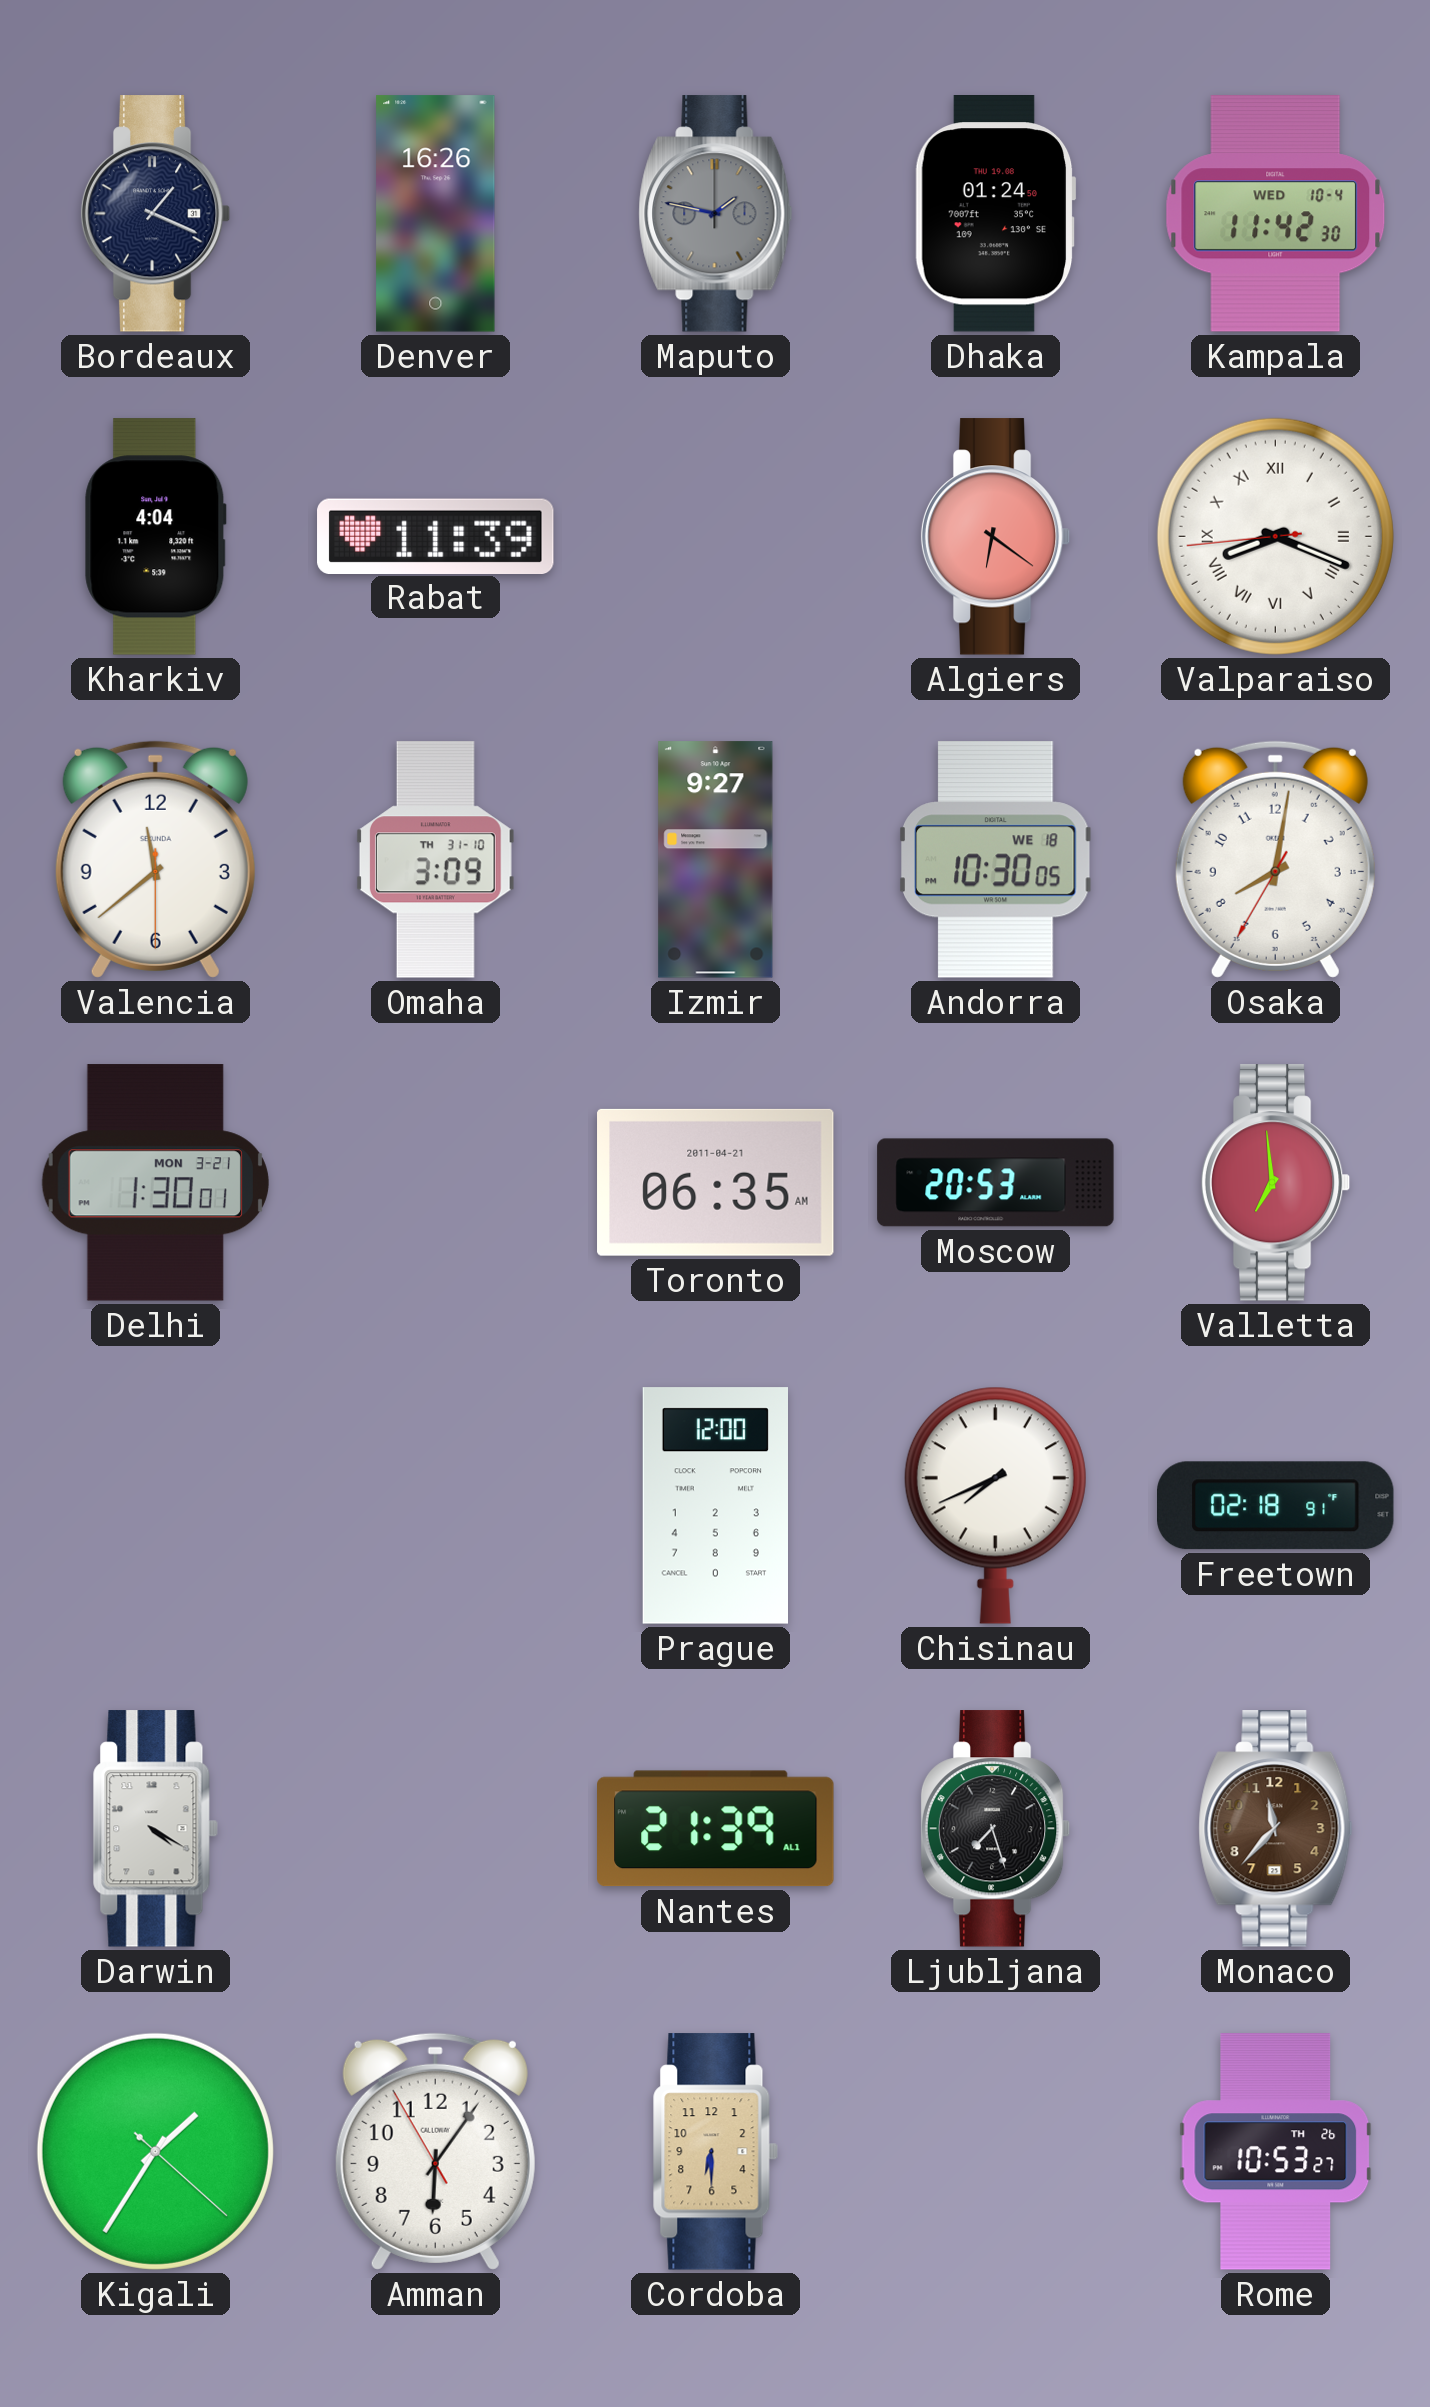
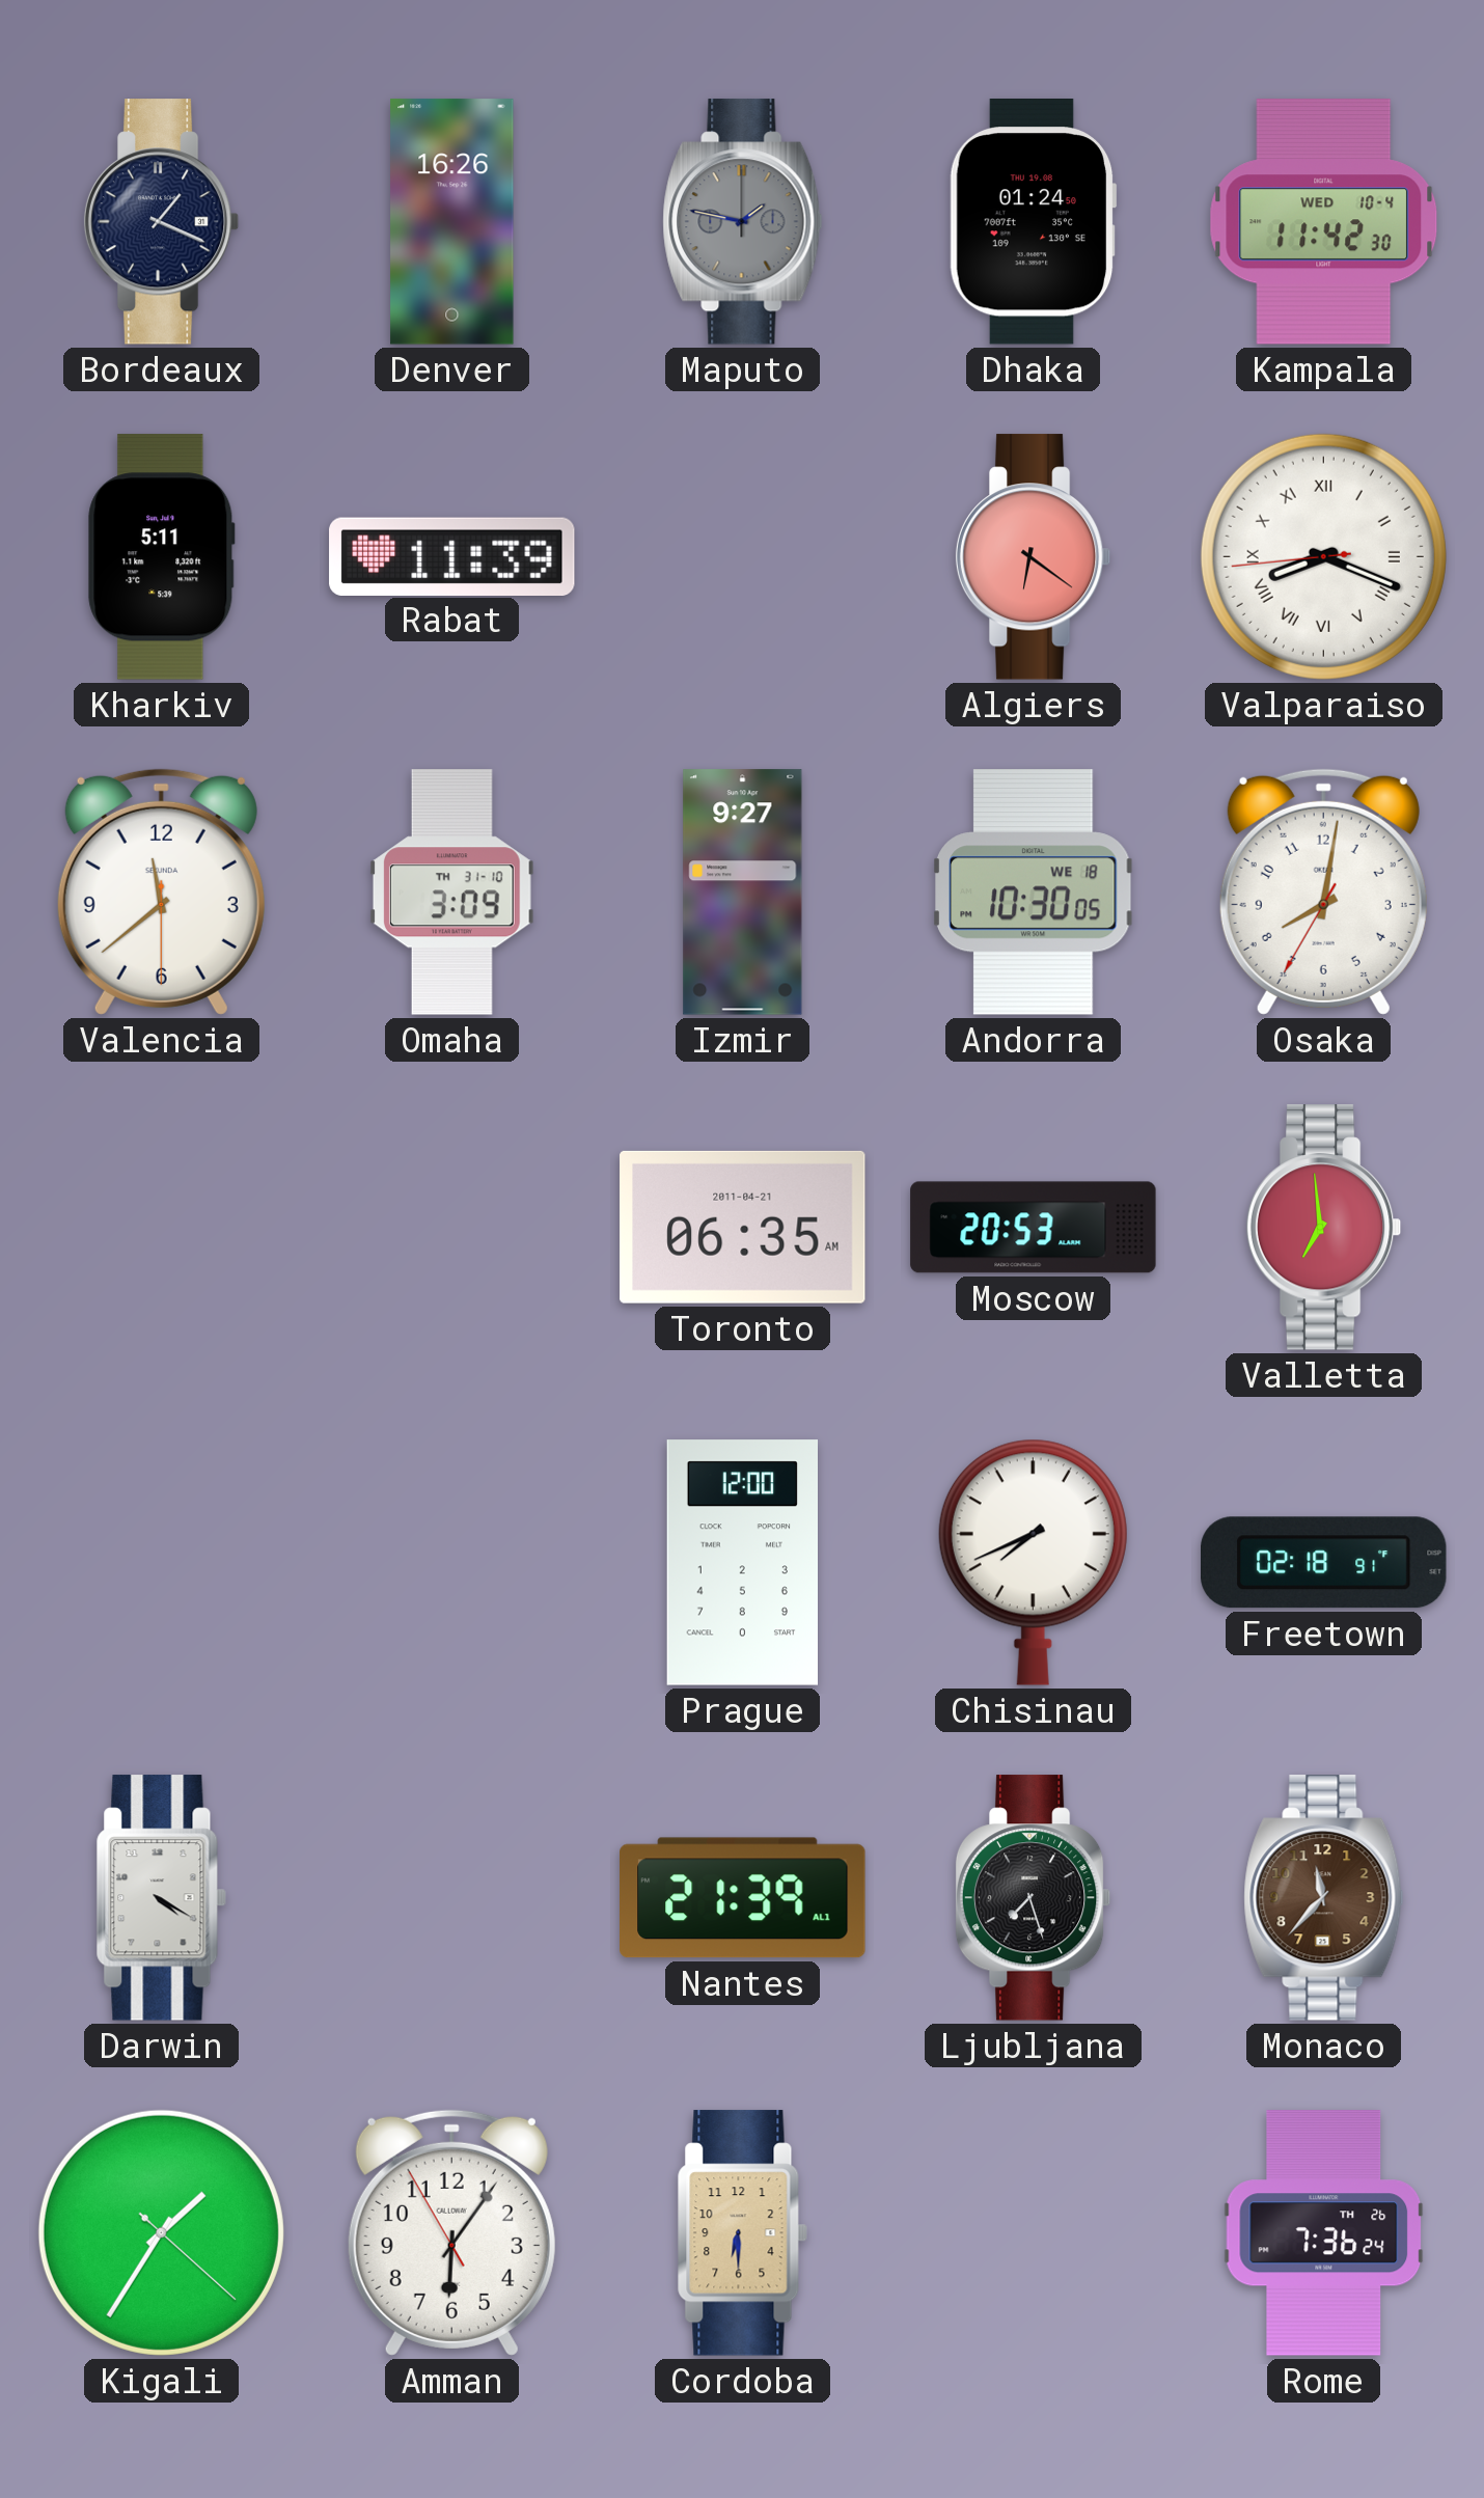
Kharkiv: 4:04 -> 5:11
Delhi: 1:30 -> none
Rome: 10:53 -> 7:36
